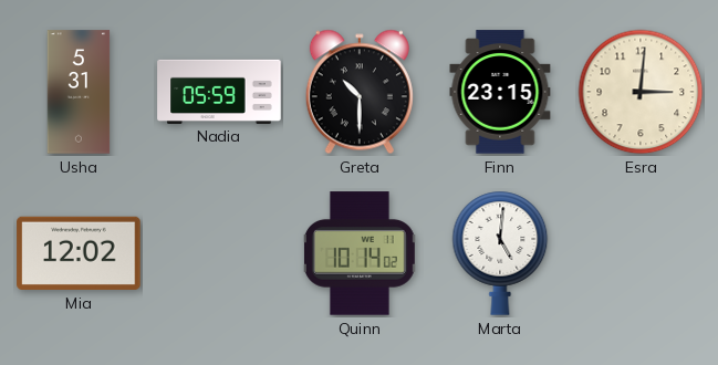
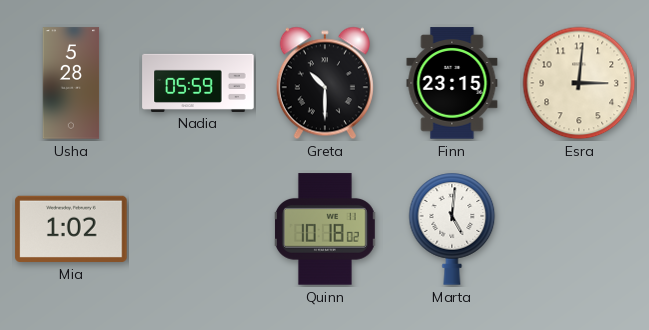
Usha: 5:31 -> 5:28
Mia: 12:02 -> 1:02
Quinn: 10:14 -> 10:18
